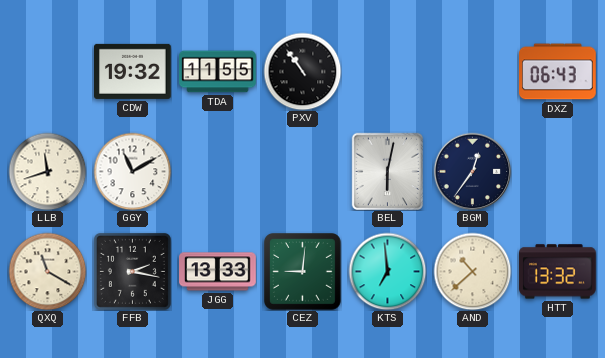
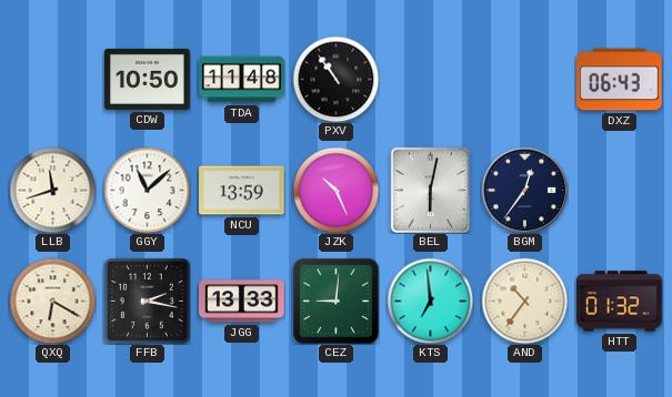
CDW: 19:32 -> 10:50
TDA: 11:55 -> 11:48
GGY: 11:10 -> 11:08
NCU: none -> 13:59
JZK: none -> 10:26
QXQ: 11:20 -> 6:20
AND: 10:38 -> 10:36
HTT: 13:32 -> 01:32
